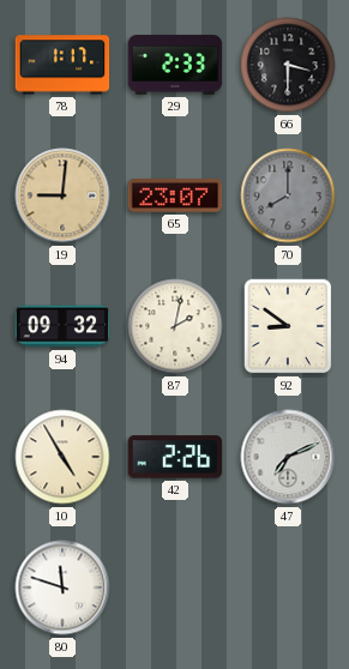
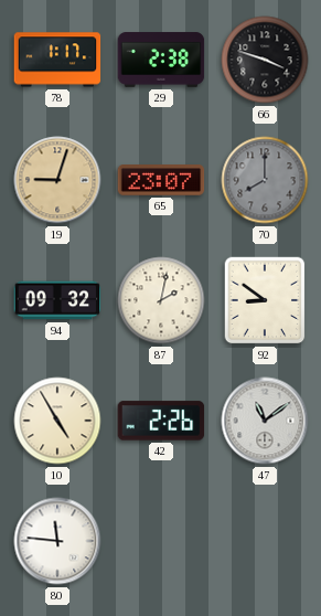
29: 2:33 -> 2:38
66: 3:30 -> 3:48
19: 9:01 -> 9:03
47: 7:11 -> 11:09
80: 11:48 -> 11:46
